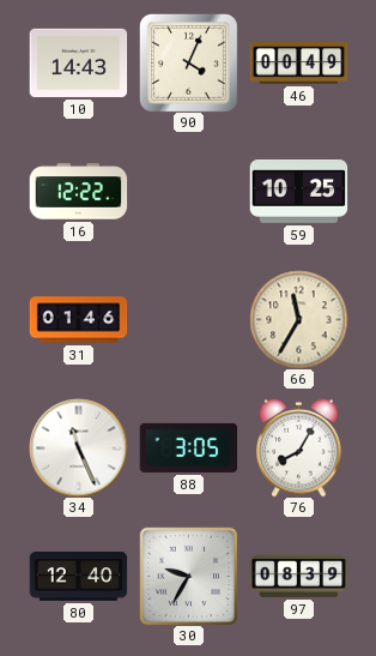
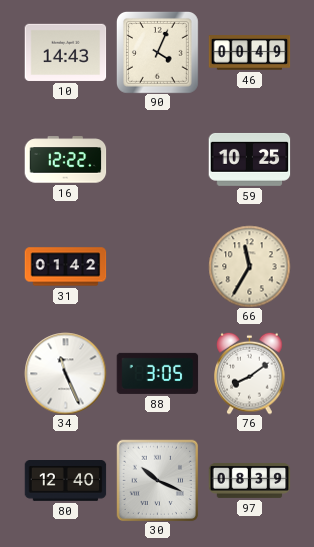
31: 01:46 -> 01:42
76: 8:05 -> 8:09
30: 9:35 -> 10:19
